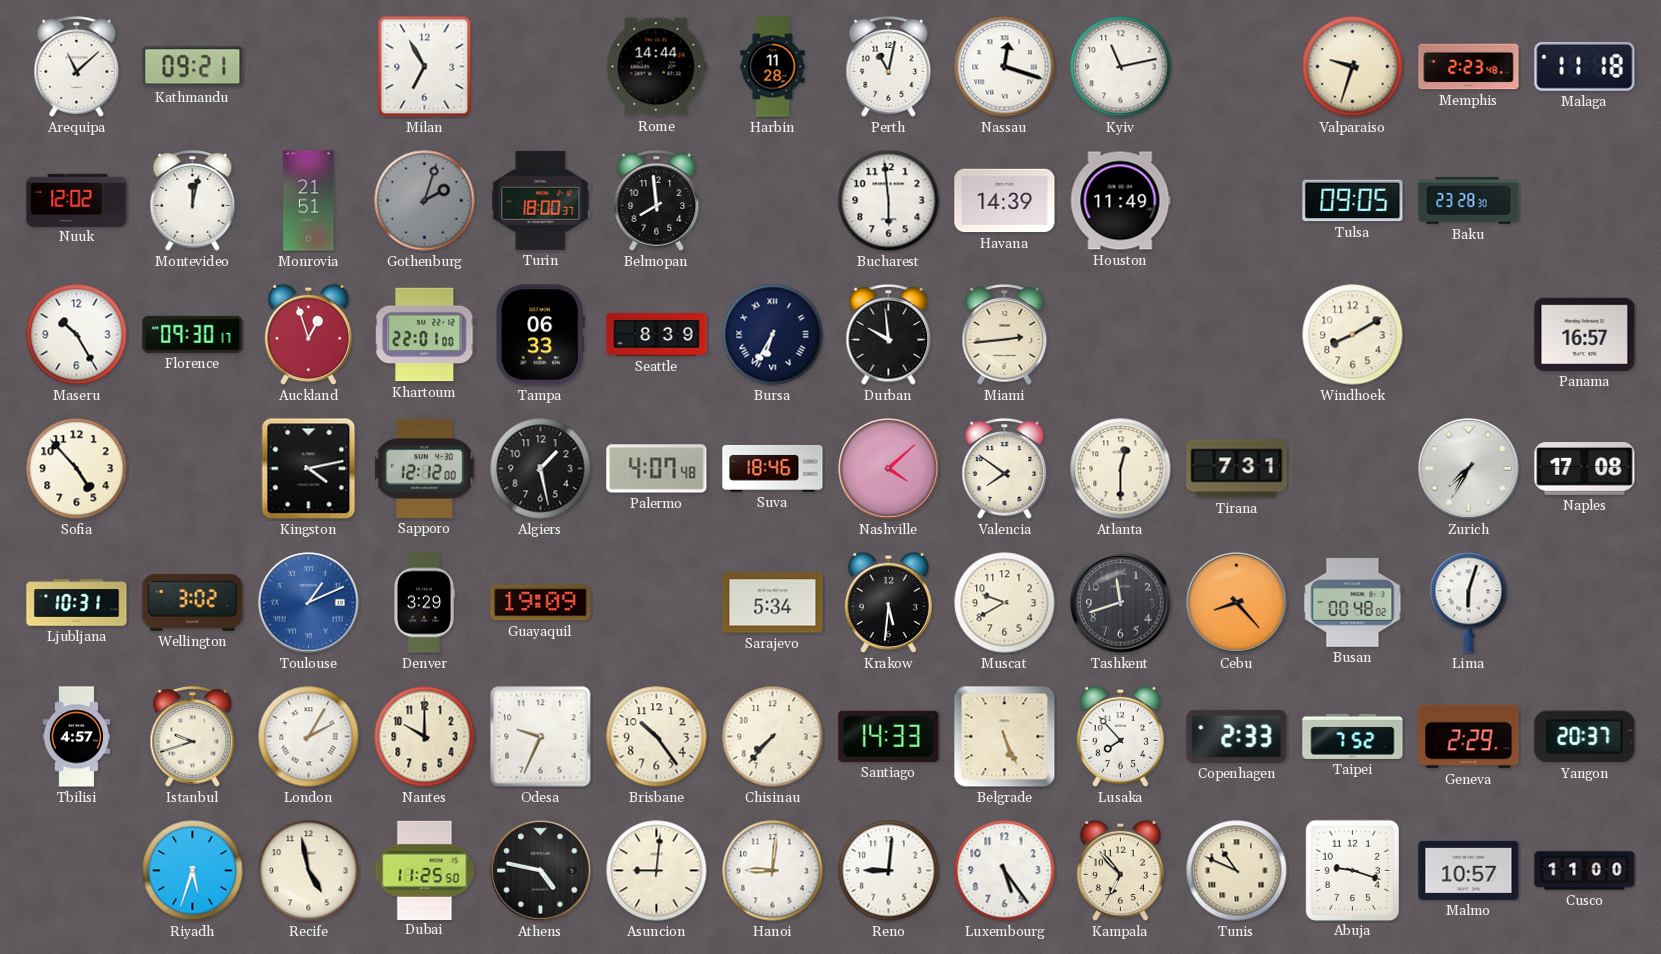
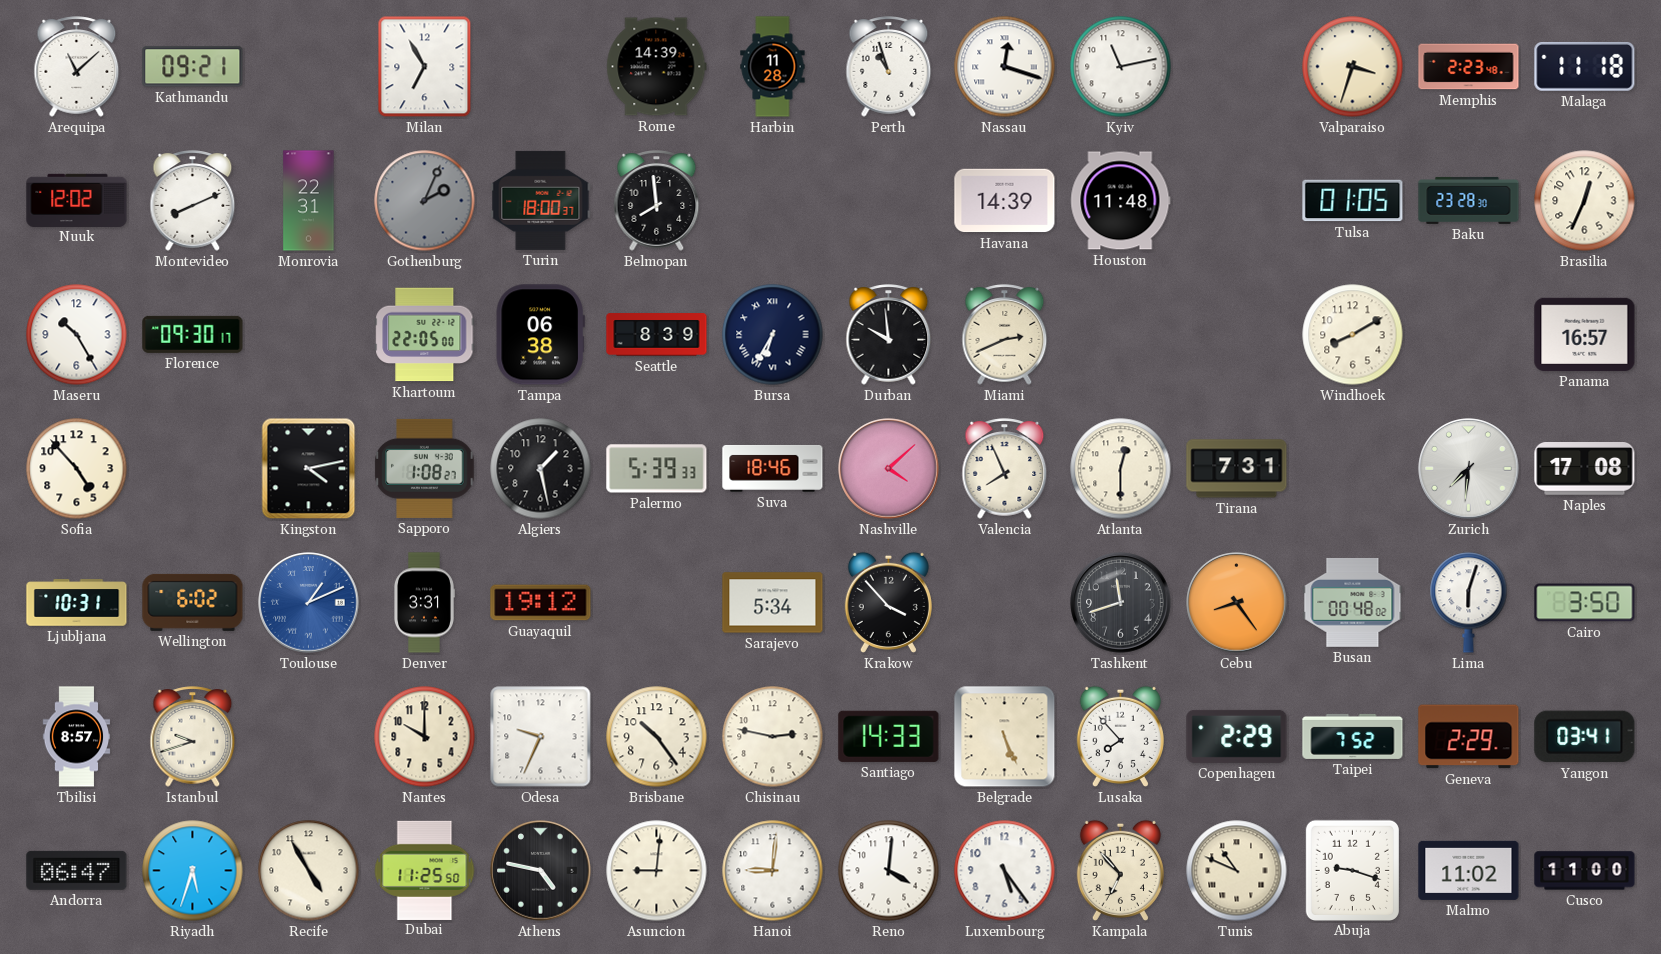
Rome: 14:44 -> 14:39
Perth: 11:02 -> 10:57
Valparaiso: 9:33 -> 3:33
Montevideo: 12:02 -> 8:11
Monrovia: 21:51 -> 22:31
Gothenburg: 2:03 -> 2:04
Bucharest: 5:59 -> none
Houston: 11:49 -> 11:48
Tulsa: 09:05 -> 01:05
Brasilia: none -> 12:34
Auckland: 12:57 -> none
Khartoum: 22:01 -> 22:05
Tampa: 06:33 -> 06:38
Miami: 2:44 -> 2:41
Sapporo: 12:12 -> 1:08
Palermo: 4:07 -> 5:39
Valencia: 7:51 -> 7:56
Zurich: 7:35 -> 7:31
Wellington: 3:02 -> 6:02
Denver: 3:29 -> 3:31
Guayaquil: 19:09 -> 19:12
Krakow: 5:31 -> 3:53
Muscat: 9:40 -> none
Cebu: 8:23 -> 8:24
Cairo: none -> 3:50
Tbilisi: 4:57 -> 8:57
London: 2:05 -> none
Chisinau: 7:37 -> 2:47
Copenhagen: 2:33 -> 2:29
Yangon: 20:37 -> 03:41
Andorra: none -> 06:47
Recife: 4:58 -> 4:55
Reno: 9:01 -> 4:01
Malmo: 10:57 -> 11:02
